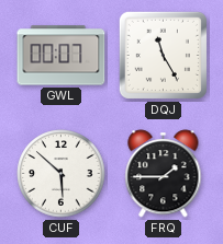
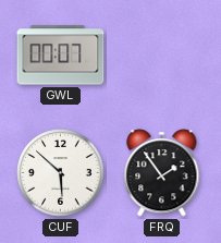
DQJ: 11:25 -> none
FRQ: 1:45 -> 1:54
